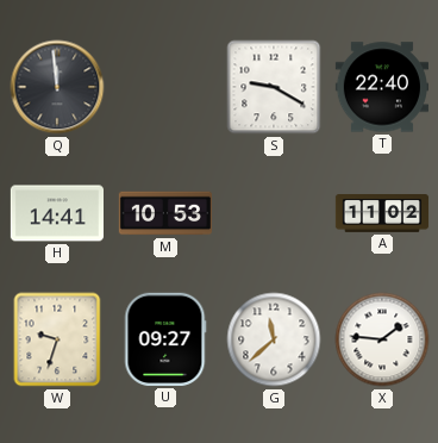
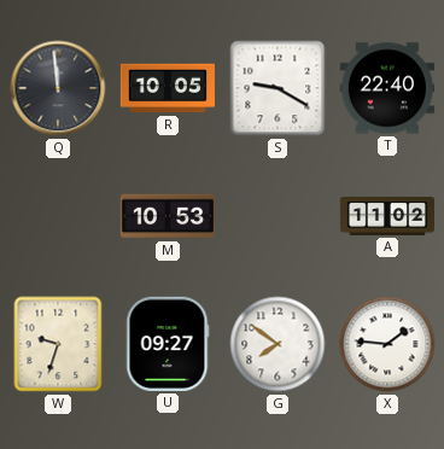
R: none -> 10:05
H: 14:41 -> none
G: 11:38 -> 7:51
